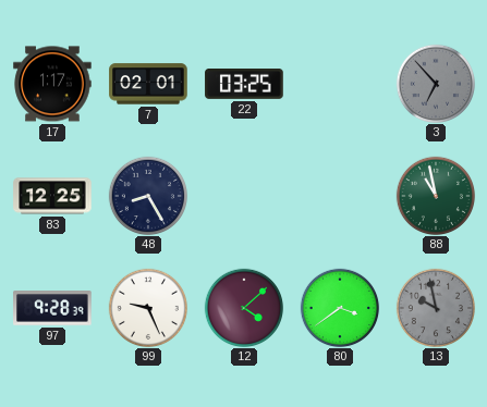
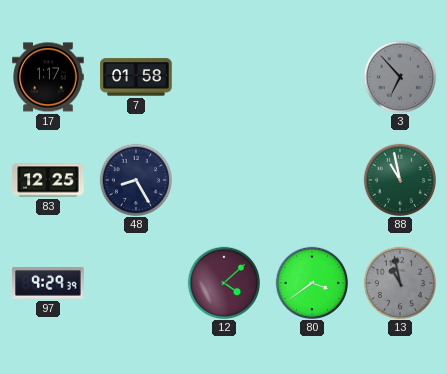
7: 02:01 -> 01:58
22: 03:25 -> none
97: 9:28 -> 9:29
99: 9:26 -> none
13: 9:58 -> 10:58
